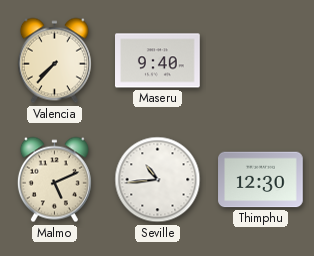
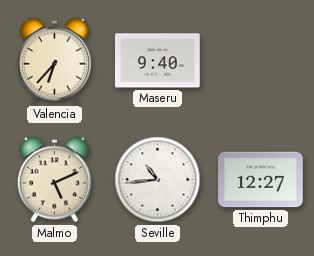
Valencia: 7:37 -> 6:37
Thimphu: 12:30 -> 12:27
